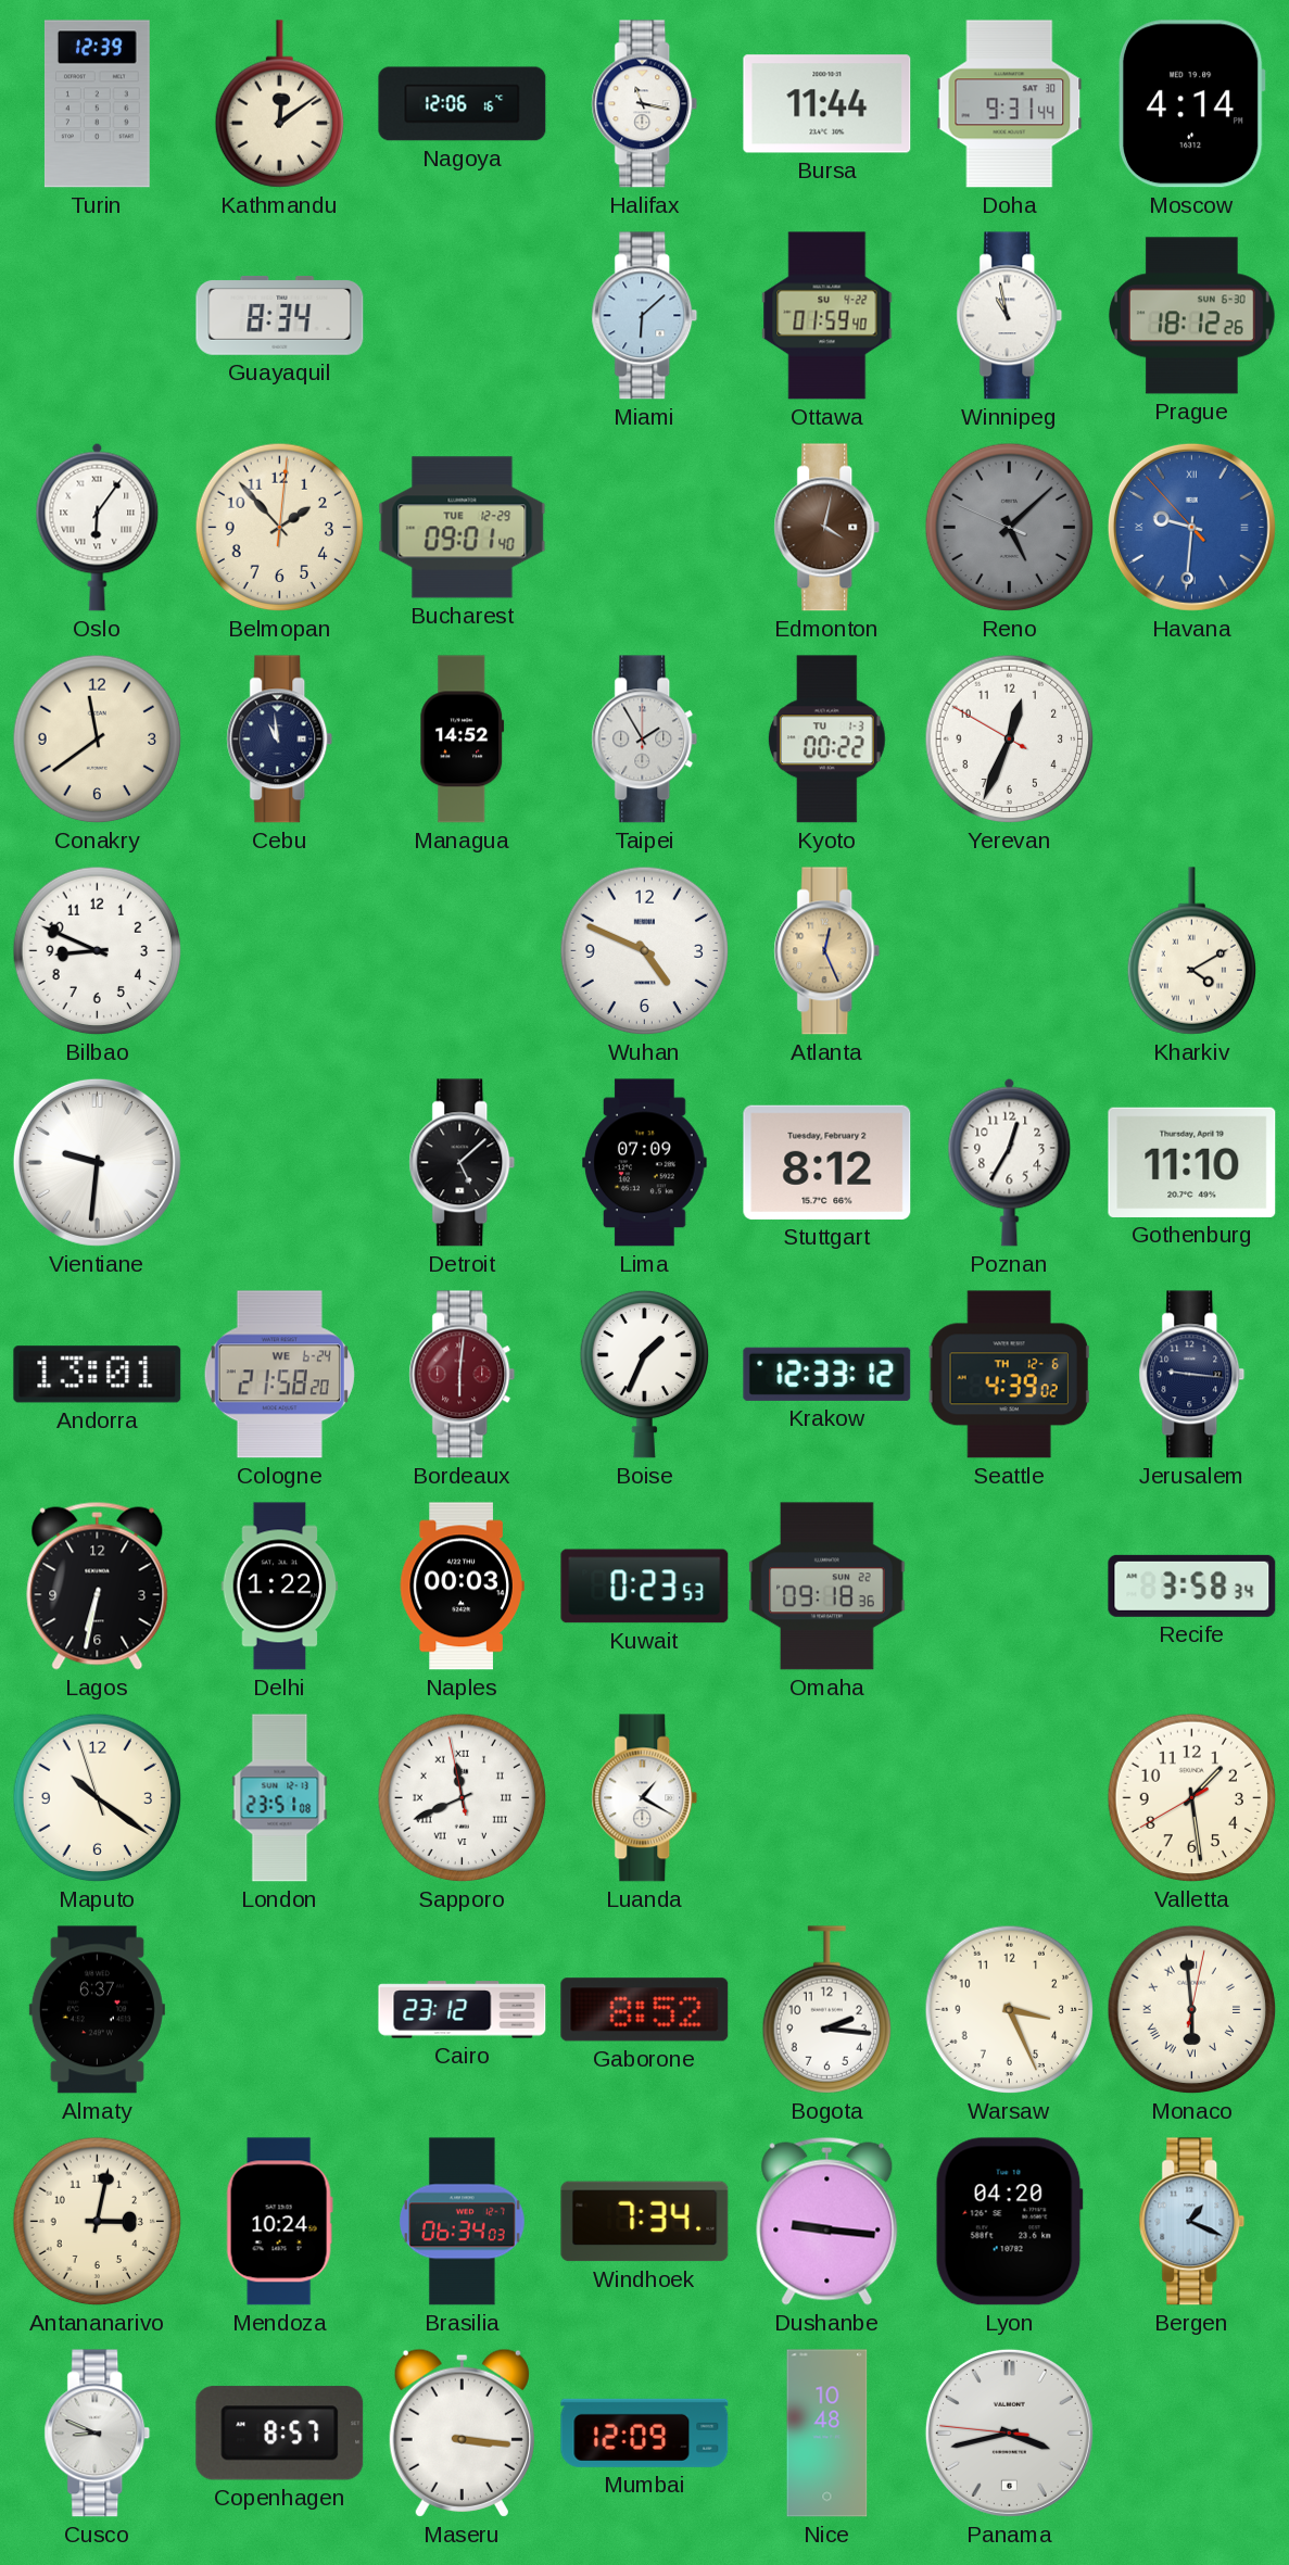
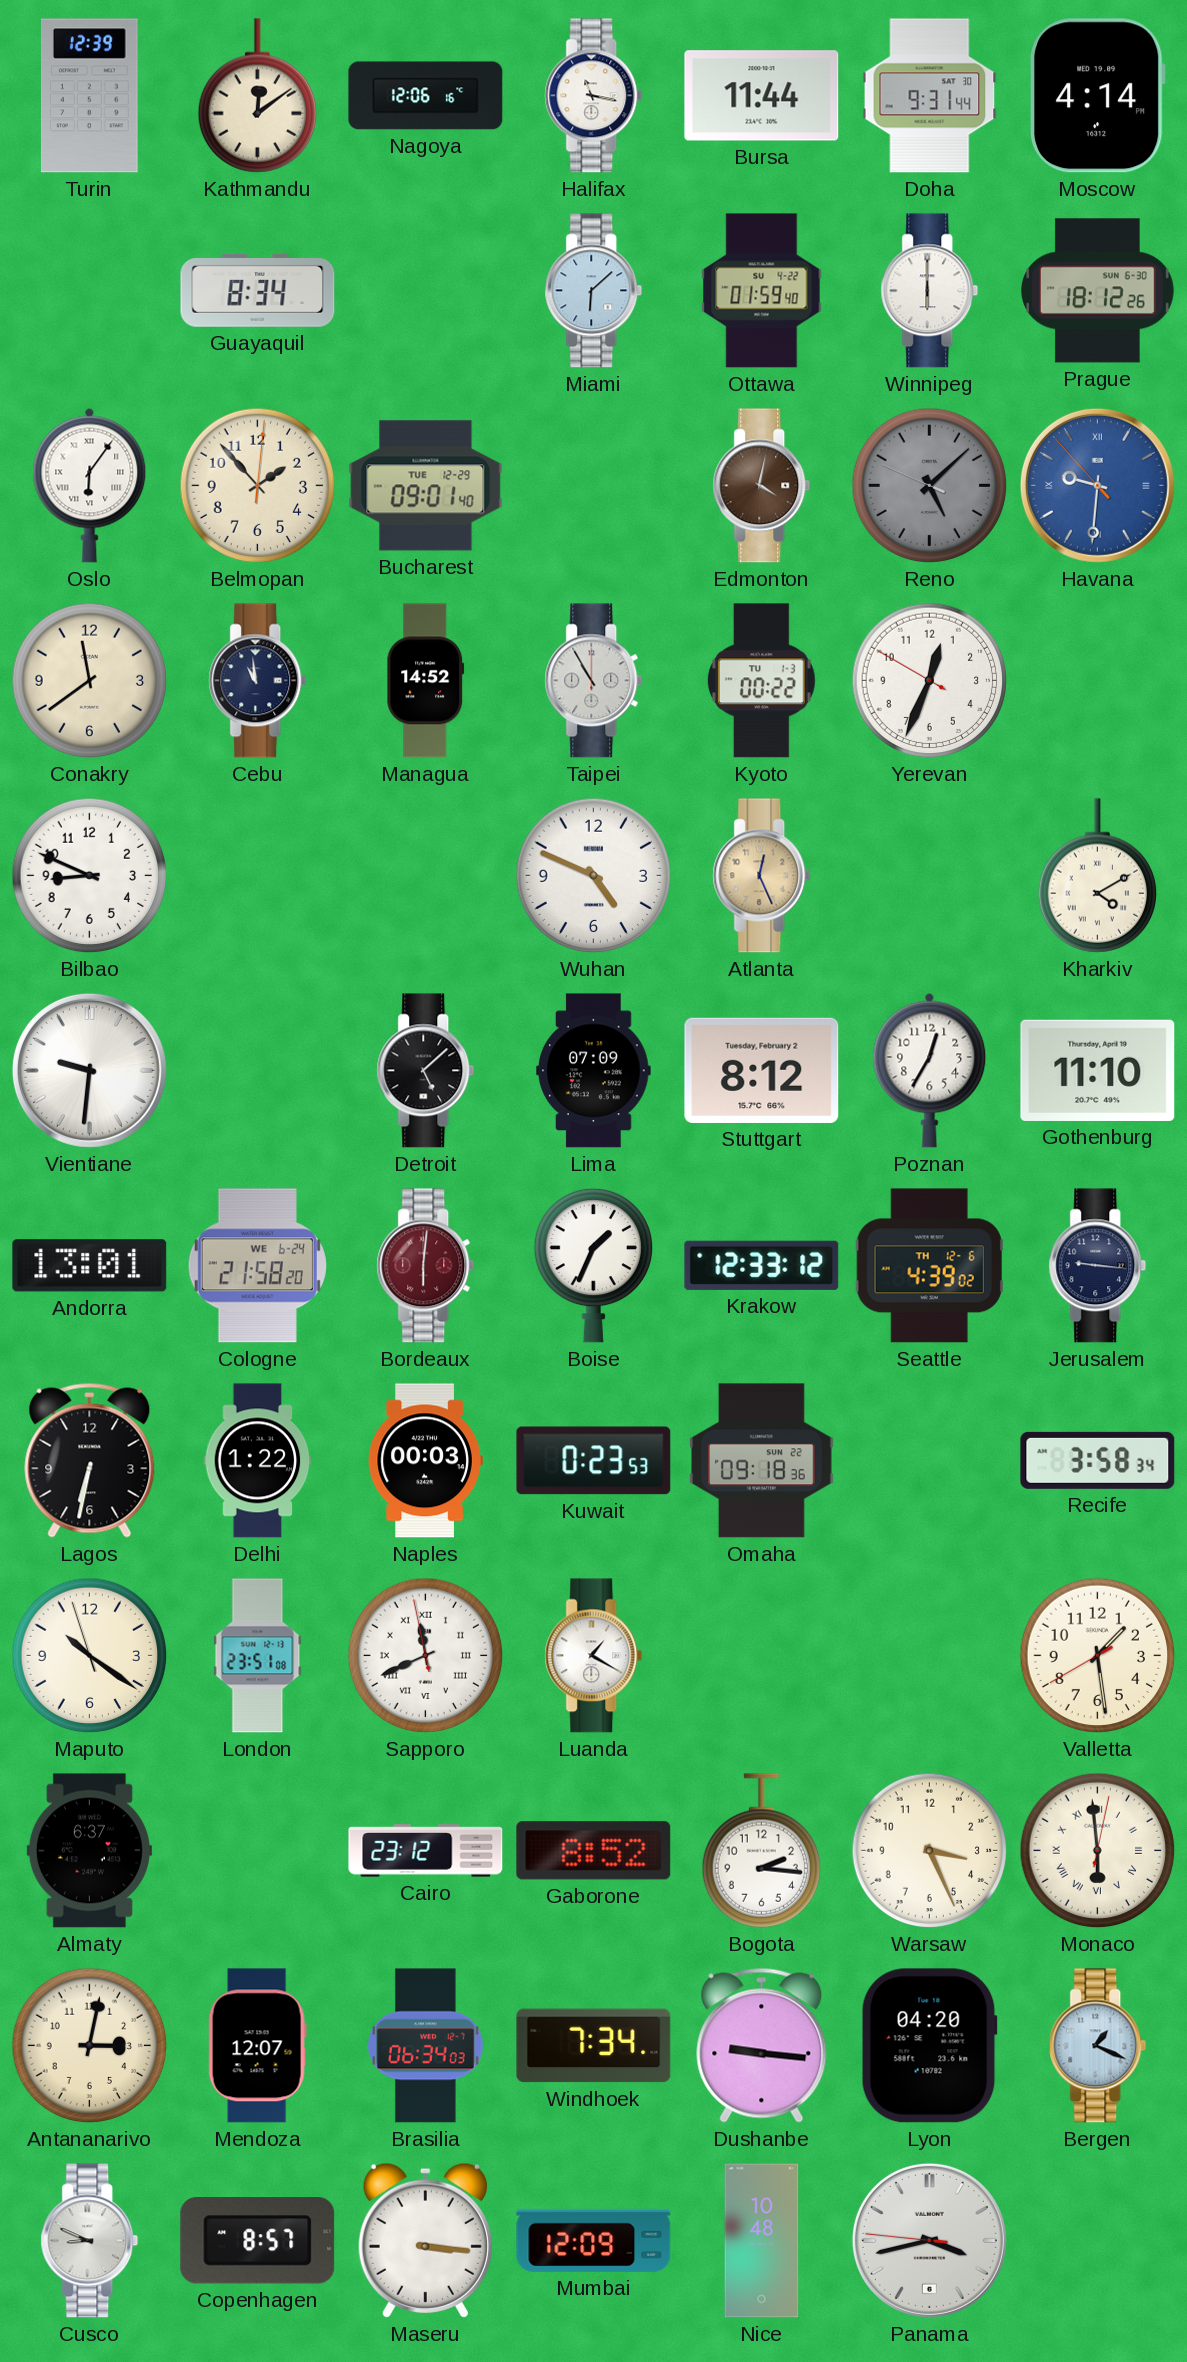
Winnipeg: 10:58 -> 6:00
Taipei: 1:55 -> 10:55
Mendoza: 10:24 -> 12:07
